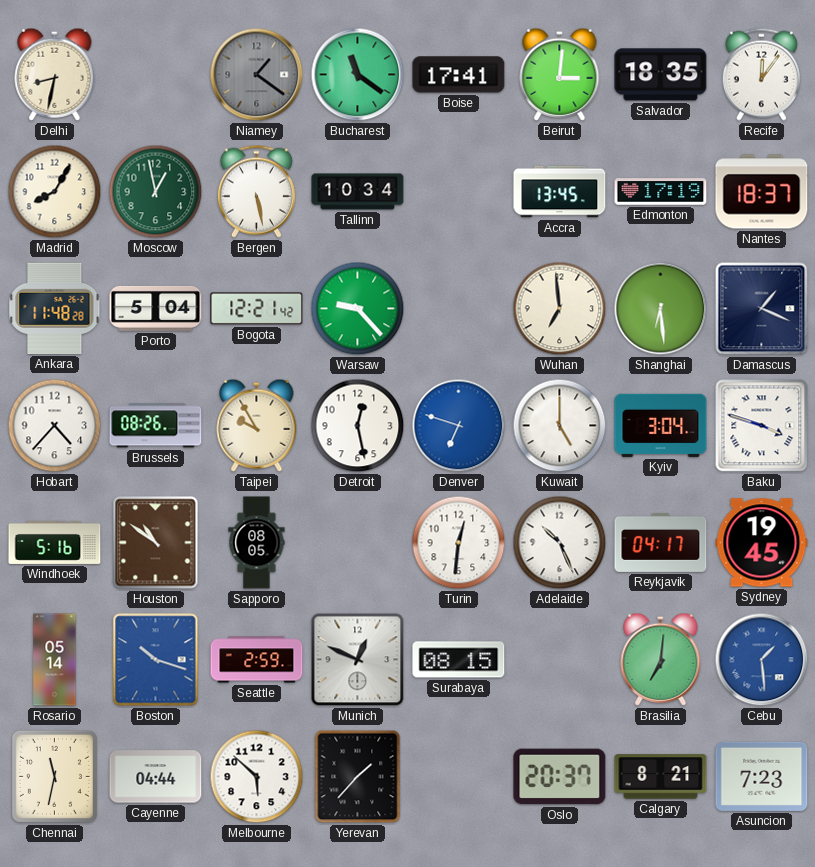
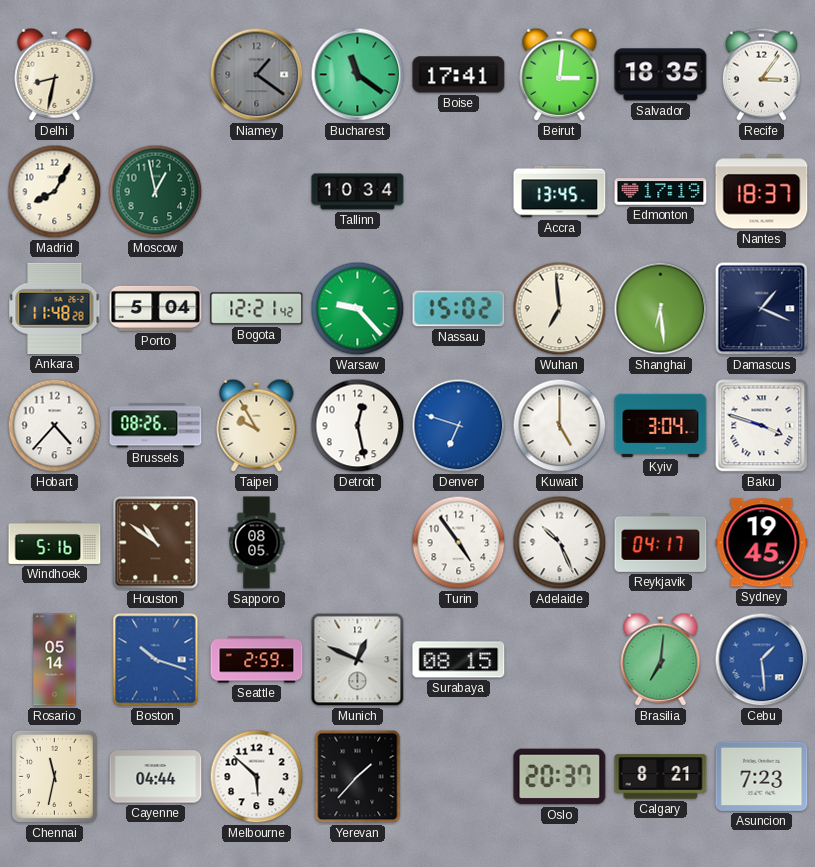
Recife: 12:06 -> 3:06
Bergen: 5:28 -> none
Nassau: none -> 15:02
Turin: 12:31 -> 4:54
